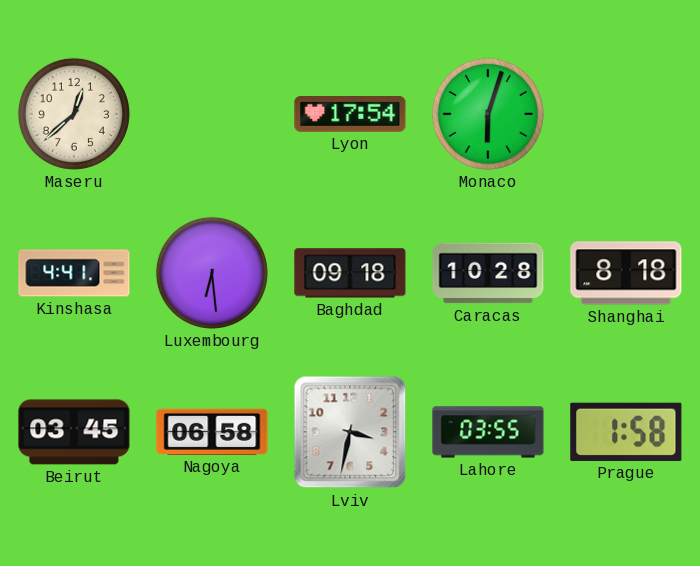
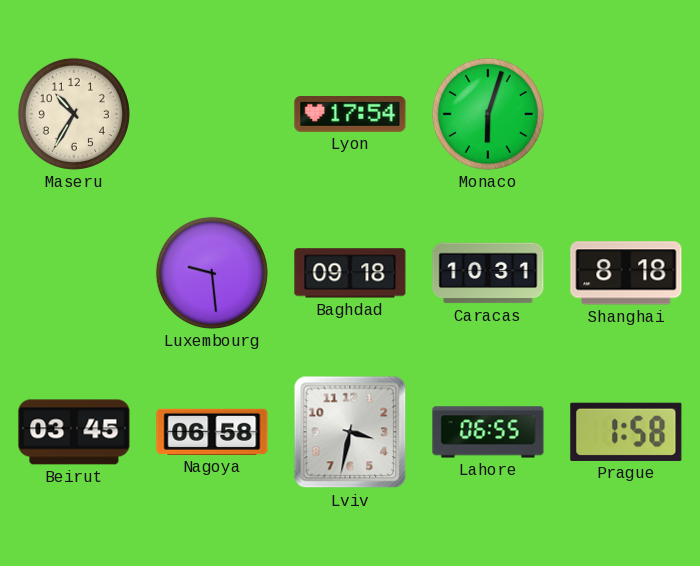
Maseru: 12:38 -> 10:35
Kinshasa: 4:41 -> none
Luxembourg: 6:29 -> 9:29
Caracas: 10:28 -> 10:31
Lahore: 03:55 -> 06:55
